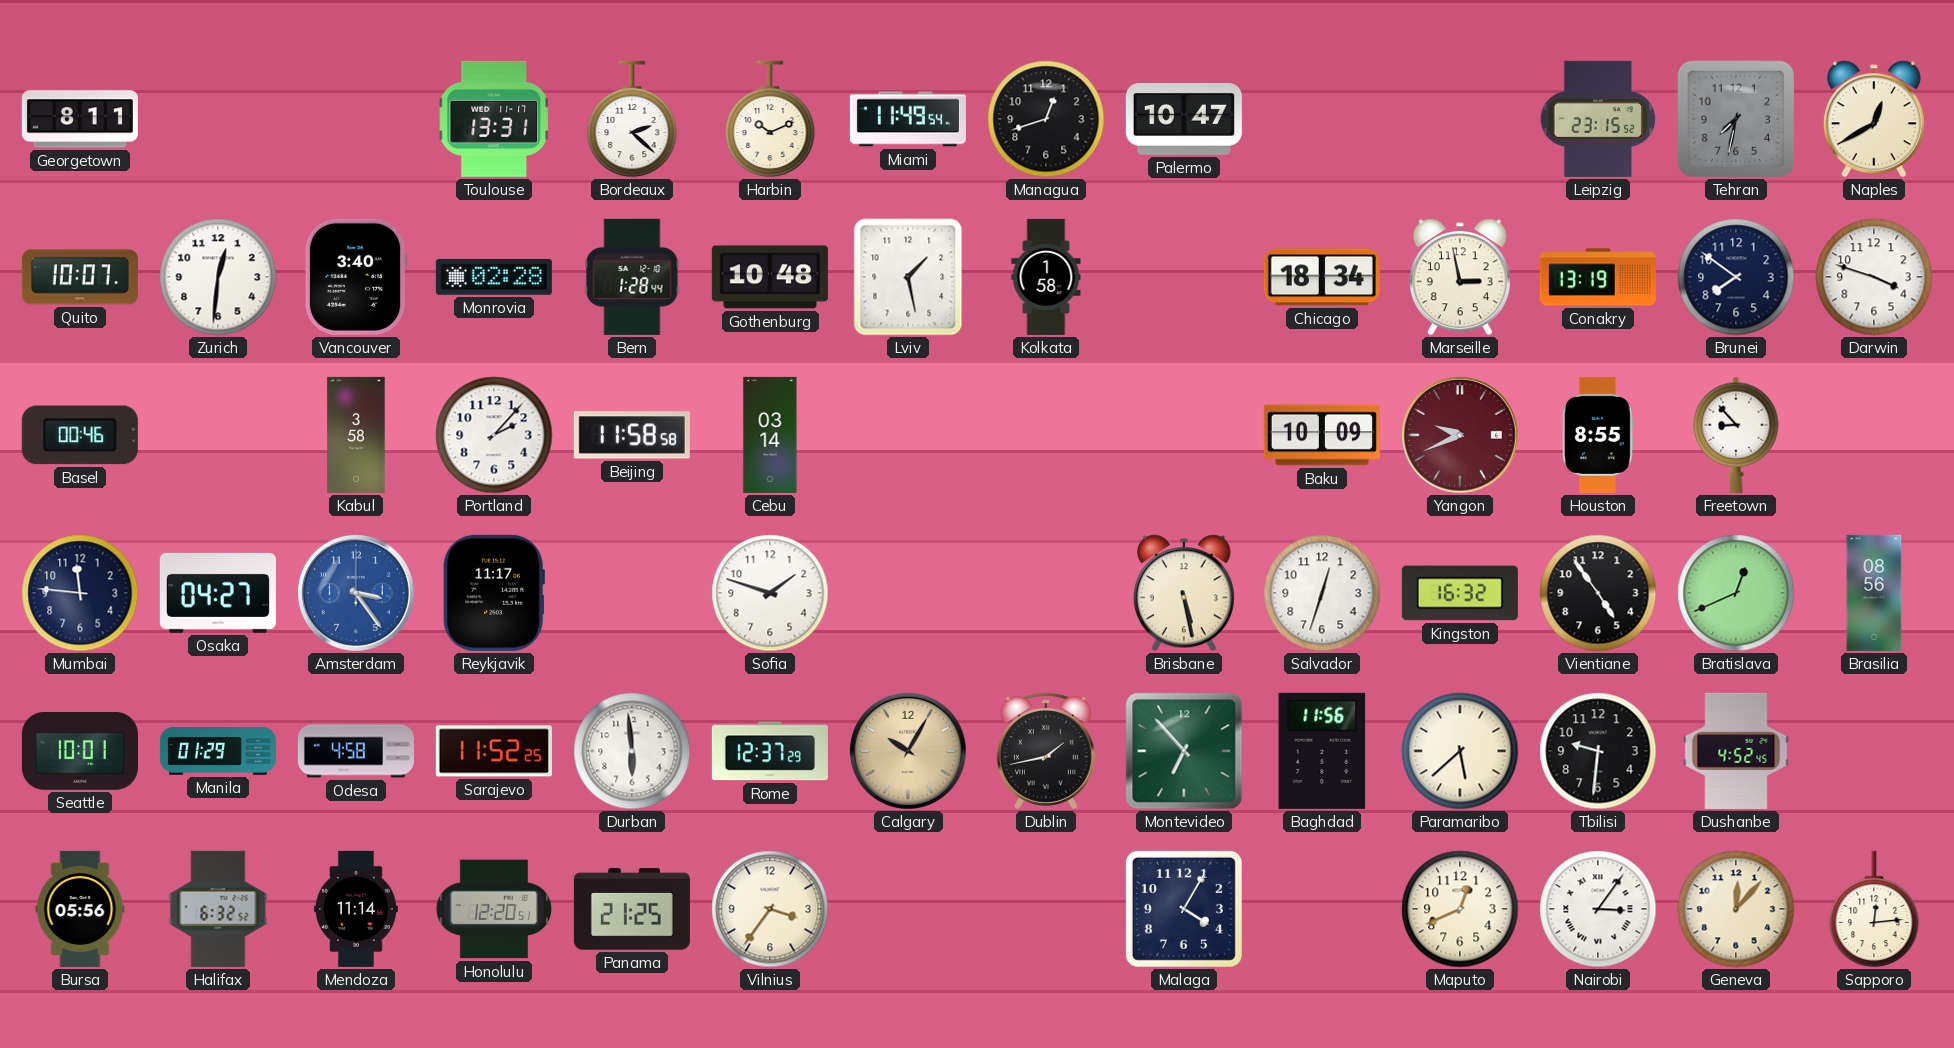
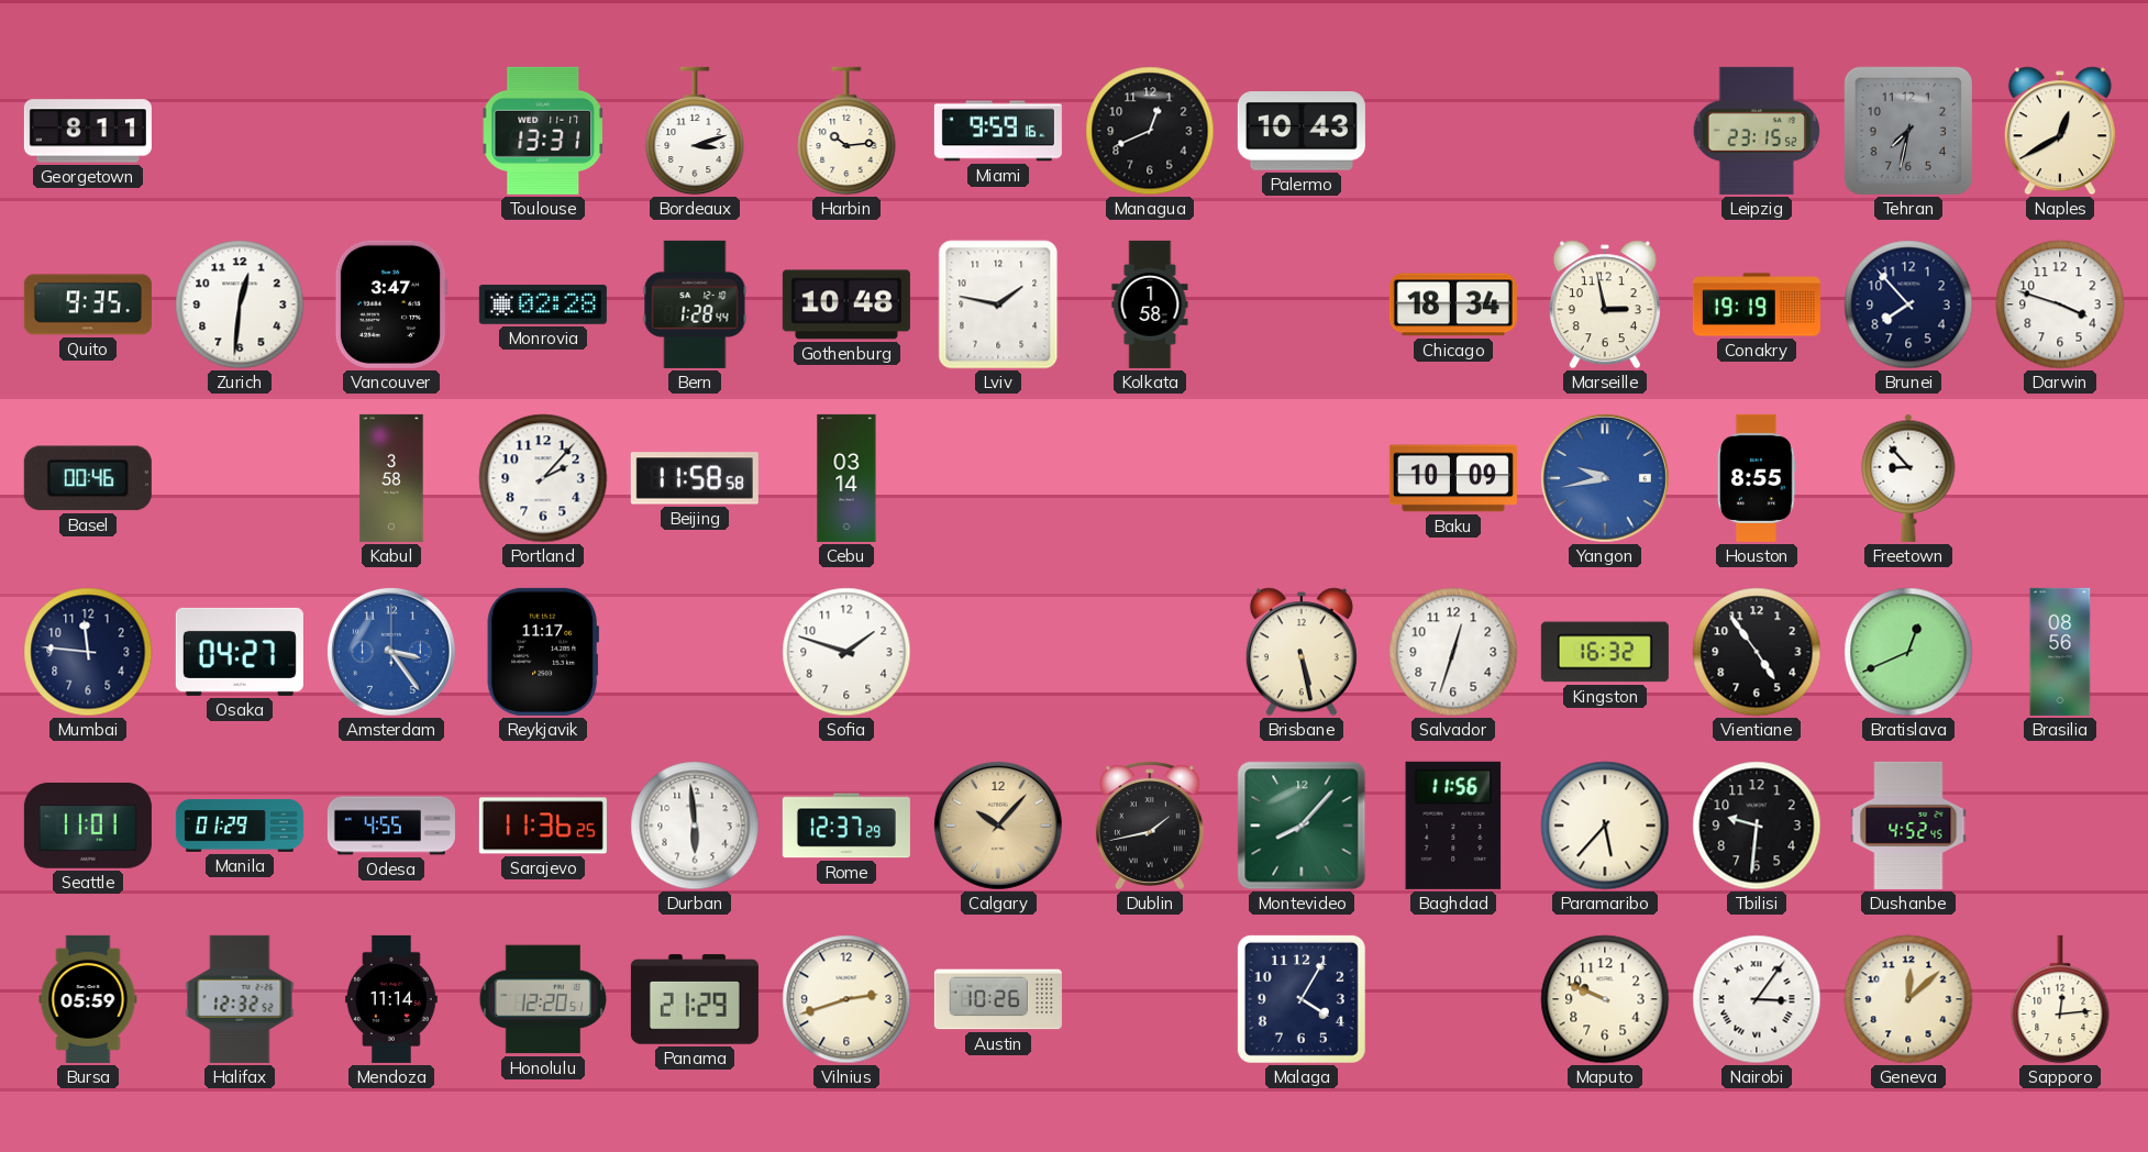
Bordeaux: 2:22 -> 3:12
Harbin: 10:11 -> 10:14
Miami: 11:49 -> 9:59
Managua: 12:42 -> 12:41
Palermo: 10:47 -> 10:43
Quito: 10:07 -> 9:35
Vancouver: 3:40 -> 3:47
Lviv: 1:28 -> 1:47
Conakry: 13:19 -> 19:19
Brunei: 7:51 -> 7:53
Yangon: 9:41 -> 9:43
Yangon dial: burgundy -> blue
Seattle: 10:01 -> 11:01
Odesa: 4:58 -> 4:55
Sarajevo: 11:52 -> 11:36
Calgary: 10:05 -> 10:07
Montevideo: 6:53 -> 8:07
Paramaribo: 5:38 -> 5:37
Bursa: 05:56 -> 05:59
Halifax: 6:32 -> 12:32
Panama: 21:25 -> 21:29
Vilnius: 3:36 -> 2:42
Austin: none -> 10:26
Maputo: 12:41 -> 9:49
Geneva: 12:07 -> 12:08
